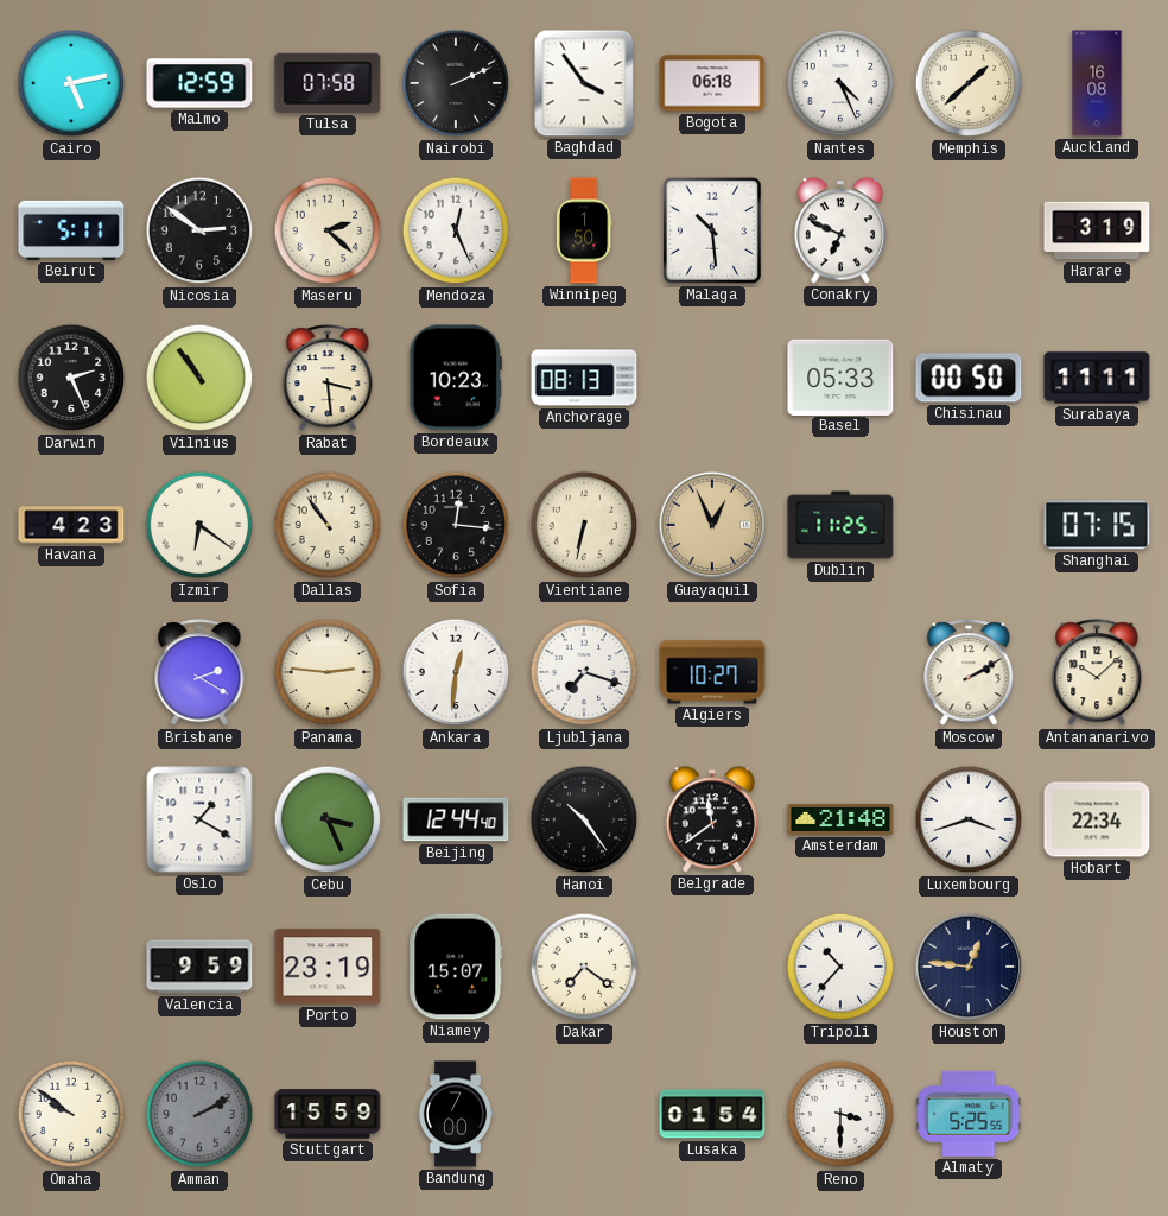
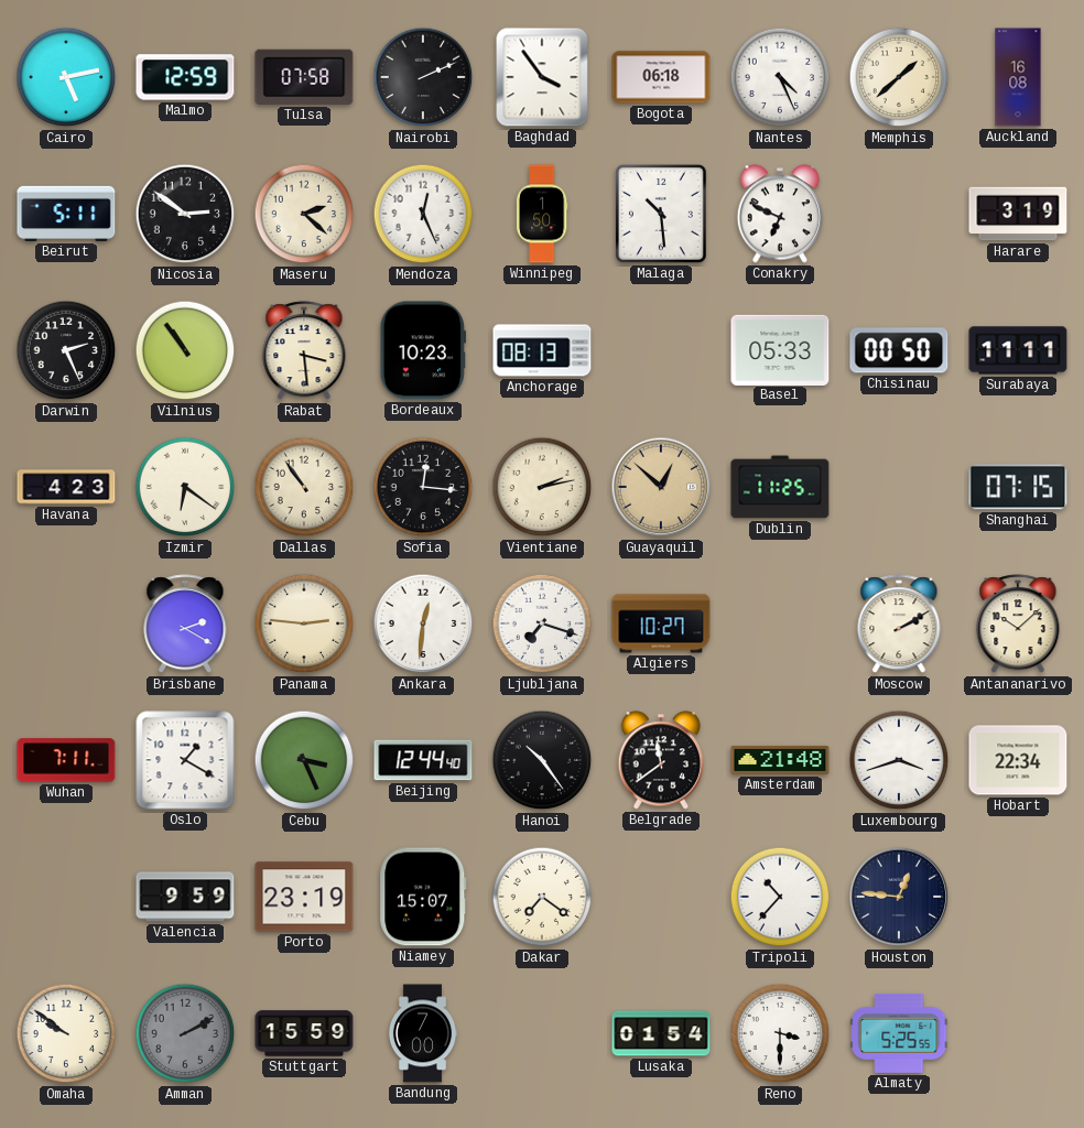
Vientiane: 6:32 -> 2:13
Guayaquil: 12:56 -> 12:52
Wuhan: none -> 7:11
